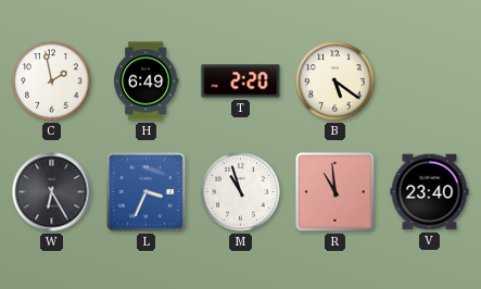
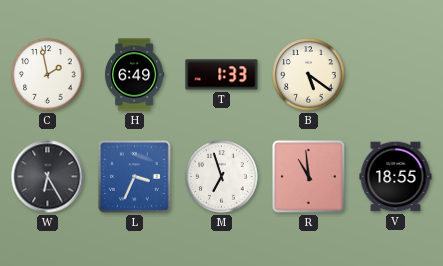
T: 2:20 -> 1:33
M: 10:57 -> 6:57
V: 23:40 -> 18:55
